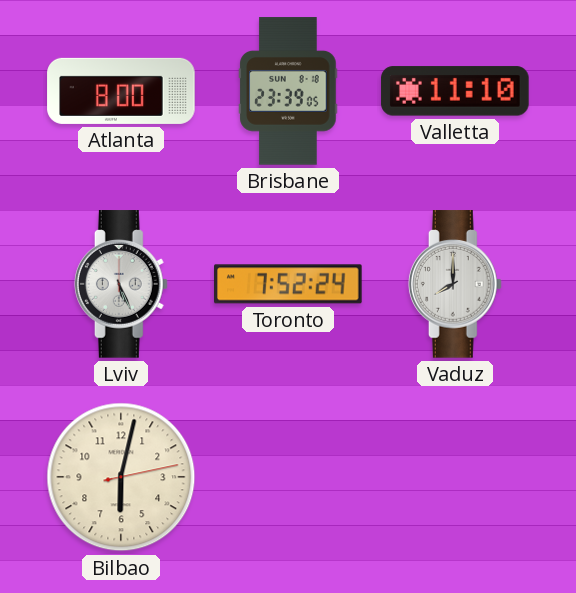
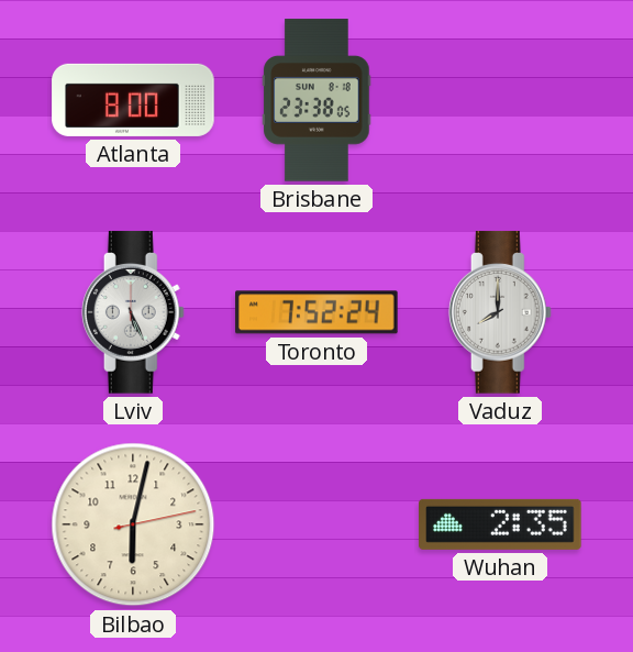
Brisbane: 23:39 -> 23:38
Valletta: 11:10 -> none
Wuhan: none -> 2:35
